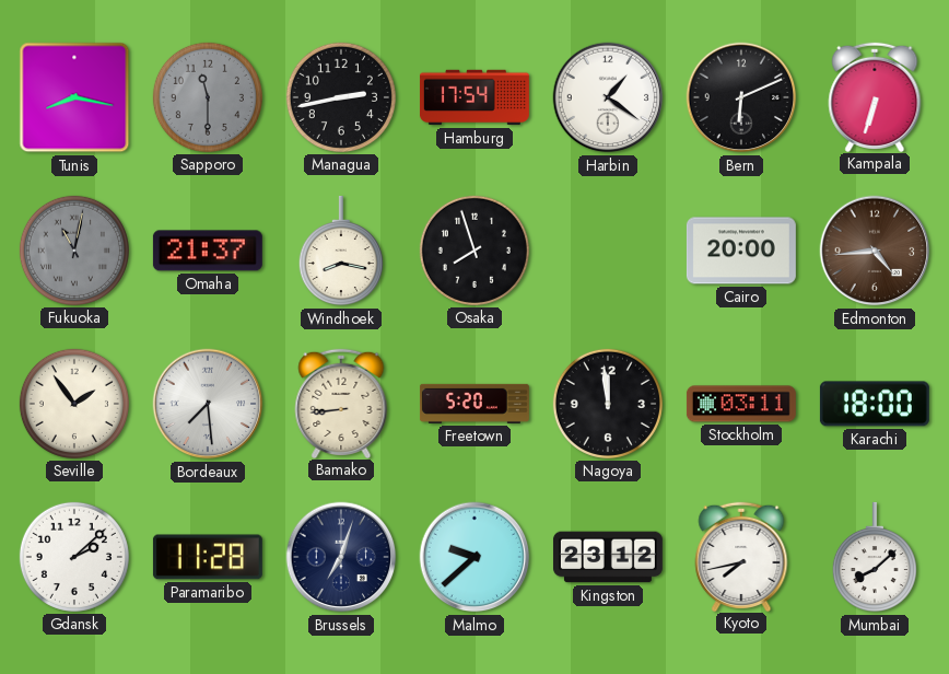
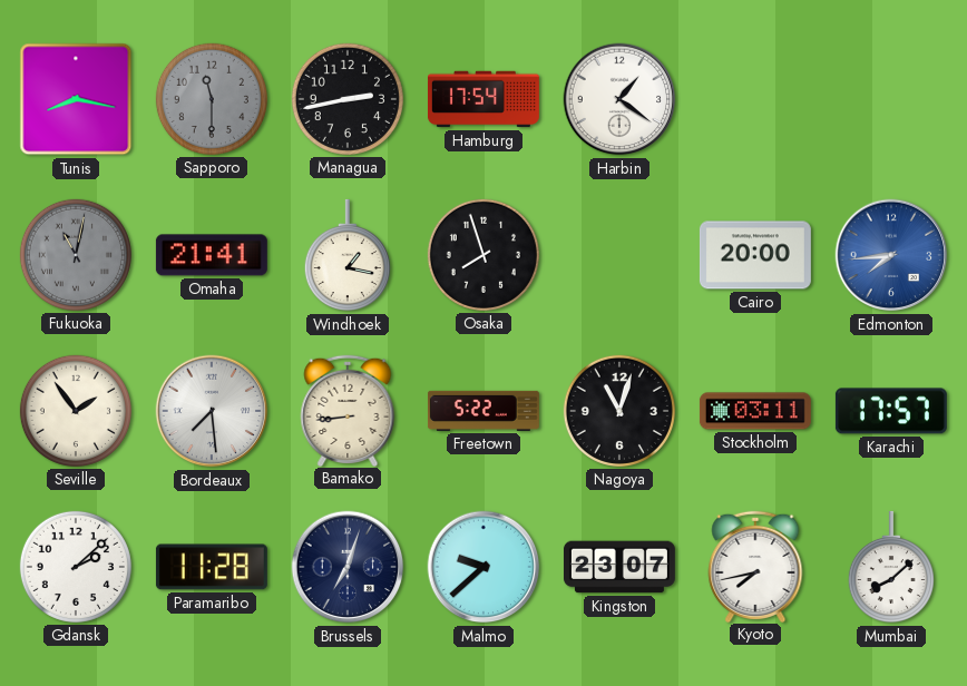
Bern: 6:11 -> none
Kampala: 6:33 -> none
Omaha: 21:37 -> 21:41
Windhoek: 8:17 -> 1:17
Edmonton: 4:44 -> 7:44
Edmonton dial: brown -> blue
Freetown: 5:20 -> 5:22
Nagoya: 11:59 -> 11:03
Karachi: 18:00 -> 17:57
Kingston: 23:12 -> 23:07
